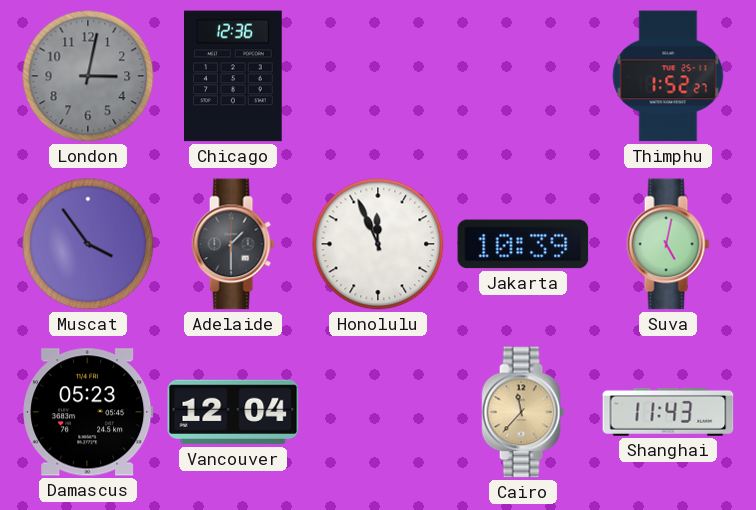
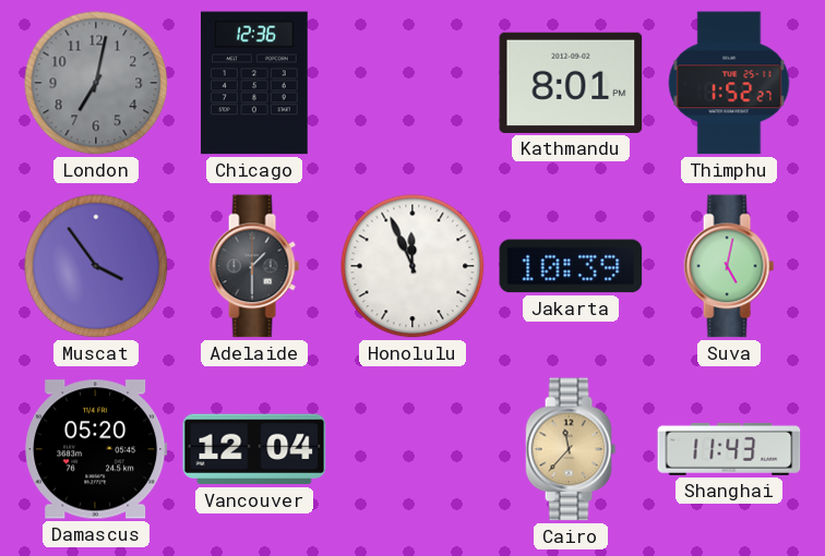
London: 3:02 -> 7:02
Kathmandu: none -> 8:01
Damascus: 05:23 -> 05:20
